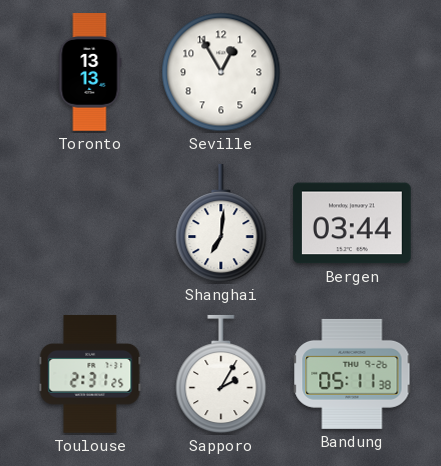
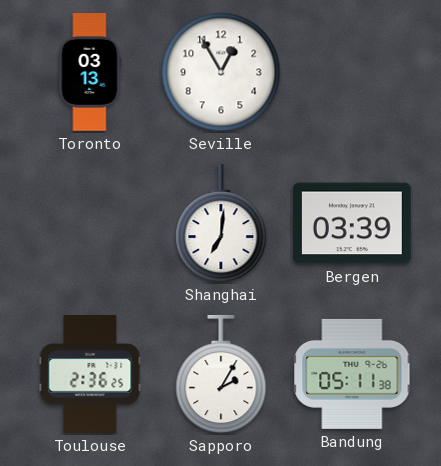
Toronto: 13:13 -> 03:13
Bergen: 03:44 -> 03:39
Toulouse: 2:31 -> 2:36
